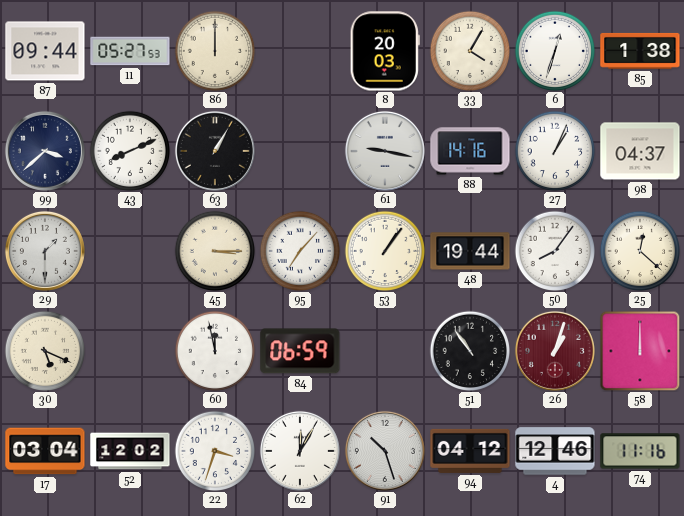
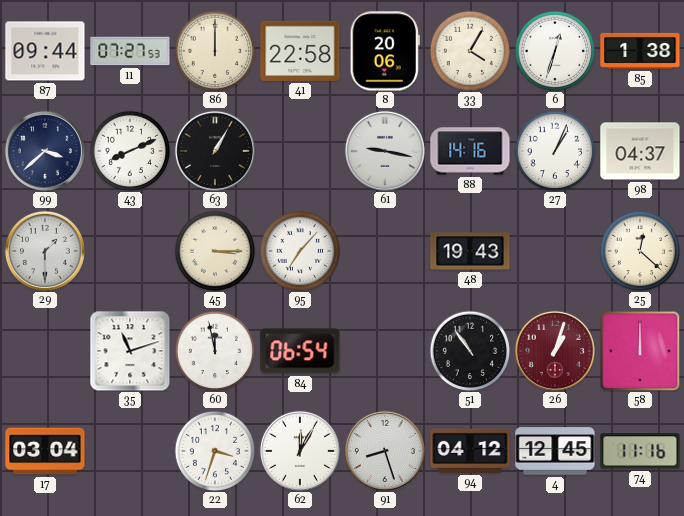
11: 05:27 -> 07:27
41: none -> 22:58
8: 20:03 -> 20:06
53: 1:06 -> none
48: 19:44 -> 19:43
50: 8:06 -> none
30: 5:19 -> none
35: none -> 11:12
84: 06:59 -> 06:54
52: 12:02 -> none
91: 10:27 -> 8:27
4: 12:46 -> 12:45
